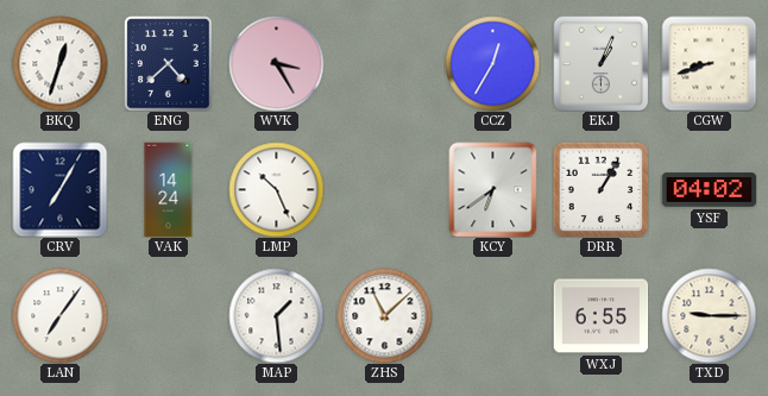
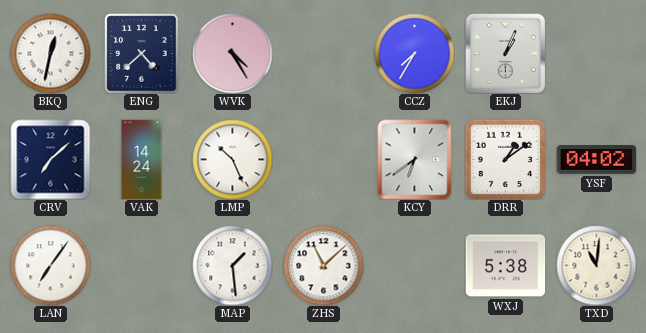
BKQ: 12:33 -> 12:32
WVK: 3:25 -> 4:25
CCZ: 12:35 -> 7:35
CGW: 8:42 -> none
CRV: 7:05 -> 7:08
DRR: 1:05 -> 1:09
WXJ: 6:55 -> 5:38
TXD: 9:15 -> 11:01
